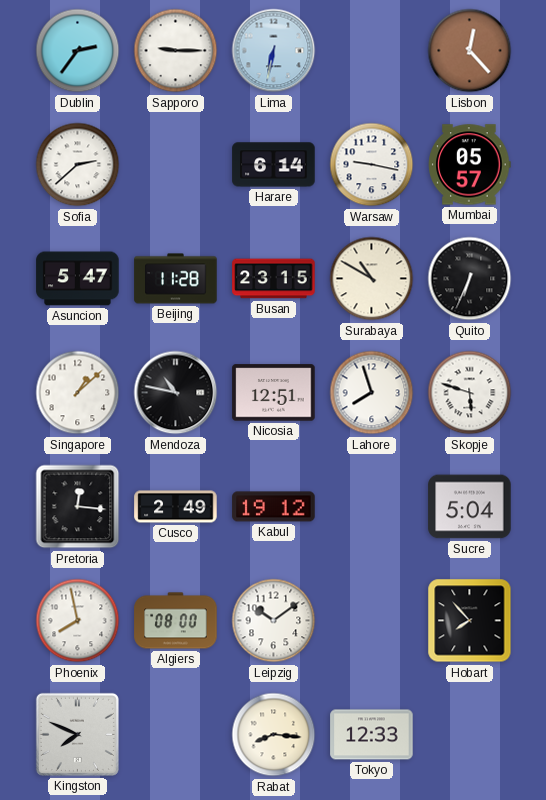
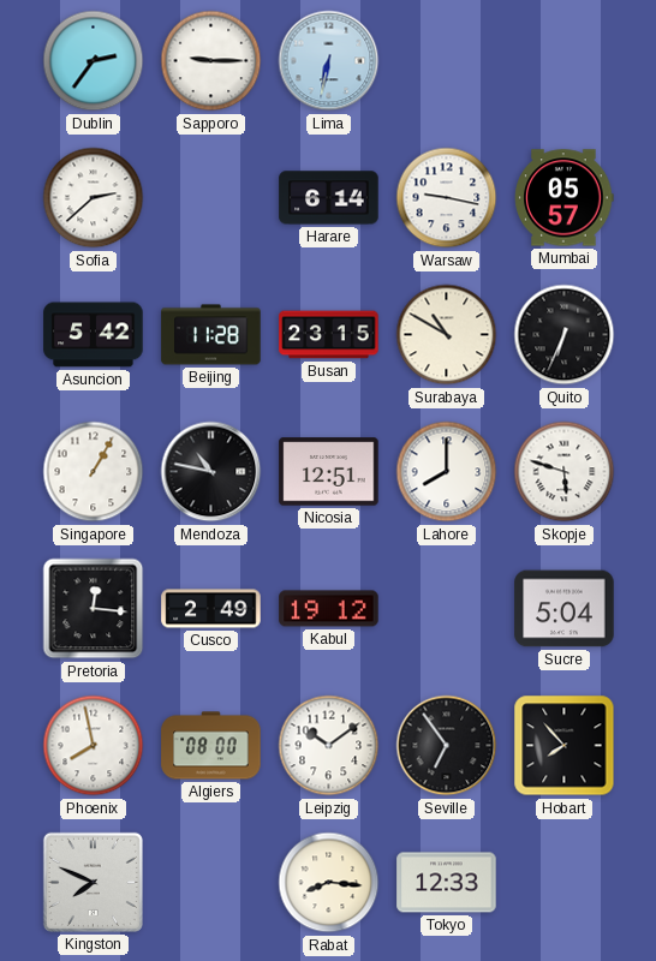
Lisbon: 12:23 -> none
Asuncion: 5:47 -> 5:42
Singapore: 1:08 -> 1:05
Lahore: 7:57 -> 8:00
Seville: none -> 6:54
